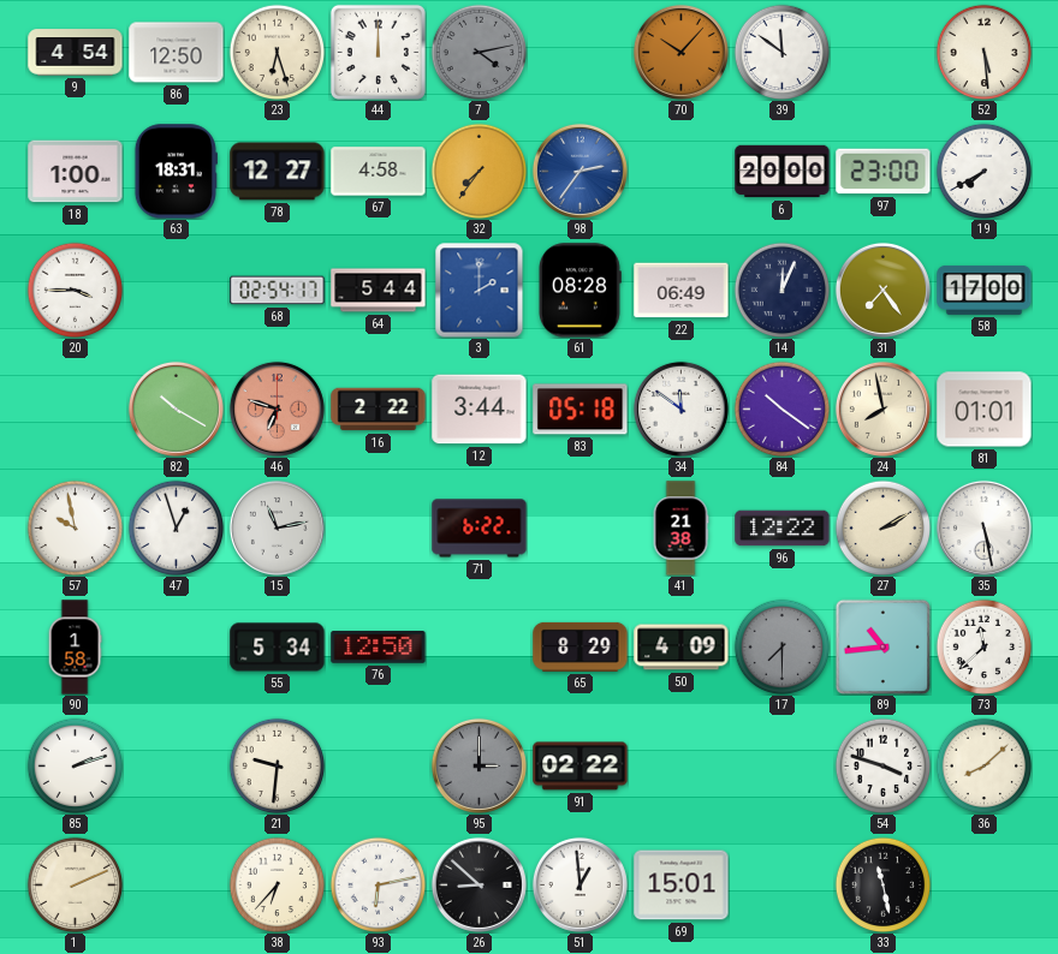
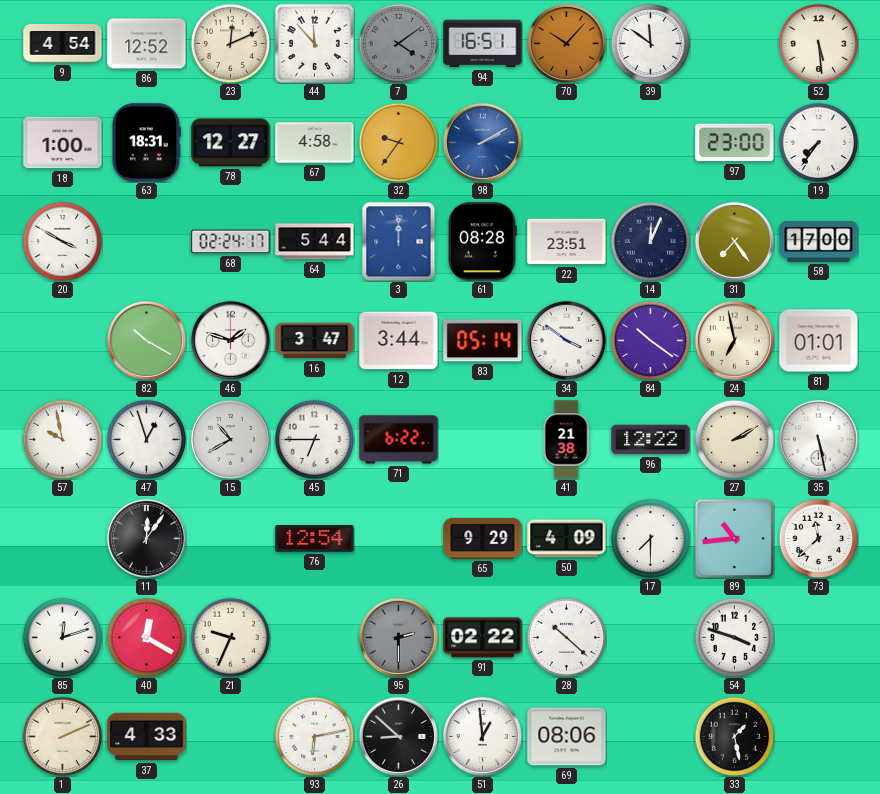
86: 12:50 -> 12:52
23: 6:27 -> 12:11
44: 12:00 -> 11:53
7: 4:13 -> 4:09
94: none -> 16:51
32: 7:36 -> 9:36
98: 2:36 -> 2:10
6: 20:00 -> none
19: 7:40 -> 7:36
20: 3:45 -> 3:50
68: 02:54 -> 02:24
3: 2:00 -> 12:00
22: 06:49 -> 23:51
46: 6:48 -> 1:48
46 dial: salmon -> white
16: 2:22 -> 3:47
83: 05:18 -> 05:14
34: 11:51 -> 3:51
24: 7:58 -> 6:58
15: 11:13 -> 10:40
45: none -> 6:45
90: 1:58 -> none
11: none -> 12:06
55: 5:34 -> none
76: 12:50 -> 12:54
65: 8:29 -> 9:29
17 dial: grey -> white
85: 2:12 -> 12:12
40: none -> 12:20
21: 9:31 -> 9:34
95: 3:00 -> 2:30
28: none -> 10:22
36: 8:08 -> none
37: none -> 4:33
38: 6:37 -> none
69: 15:01 -> 08:06
33: 11:28 -> 1:28
